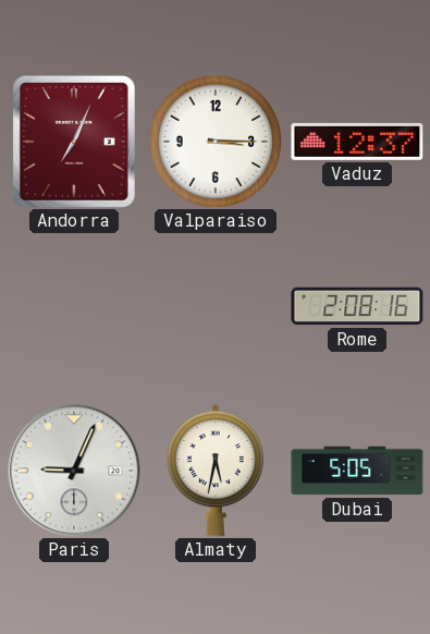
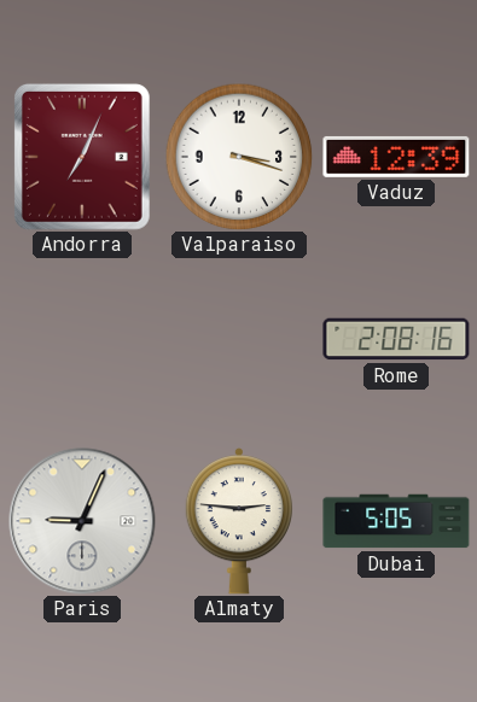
Valparaiso: 3:15 -> 3:18
Vaduz: 12:37 -> 12:39
Almaty: 5:32 -> 2:46
